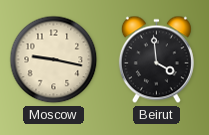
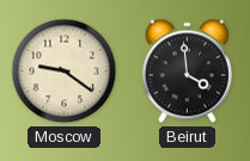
Moscow: 9:17 -> 9:21
